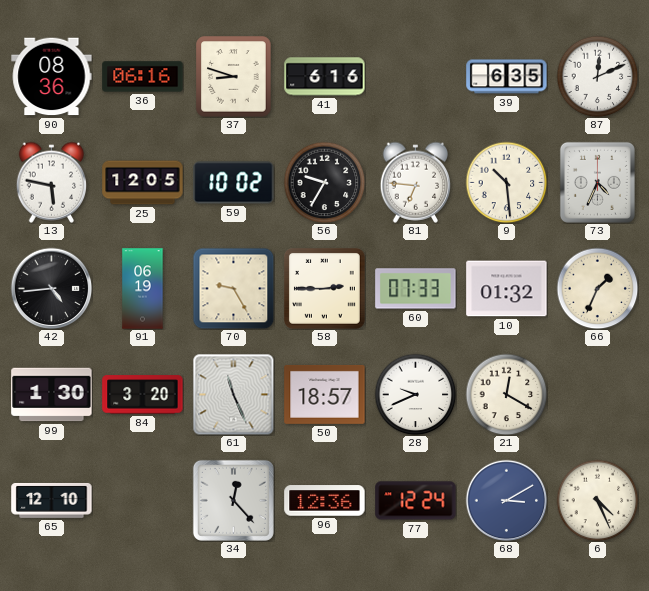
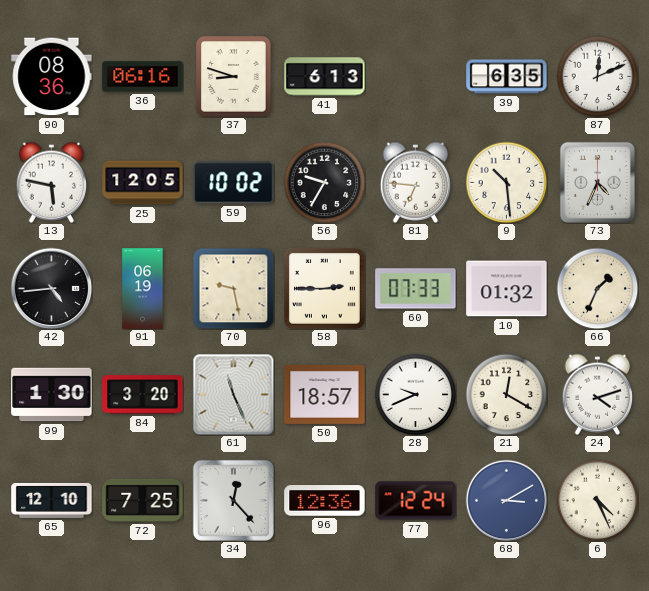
41: 6:16 -> 6:13
70: 9:25 -> 9:28
24: none -> 4:12
72: none -> 7:25
